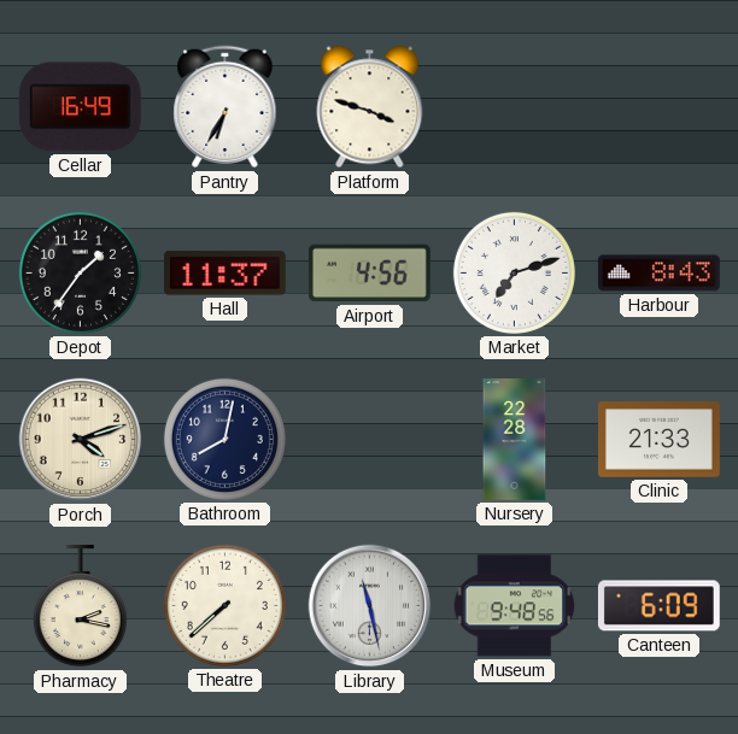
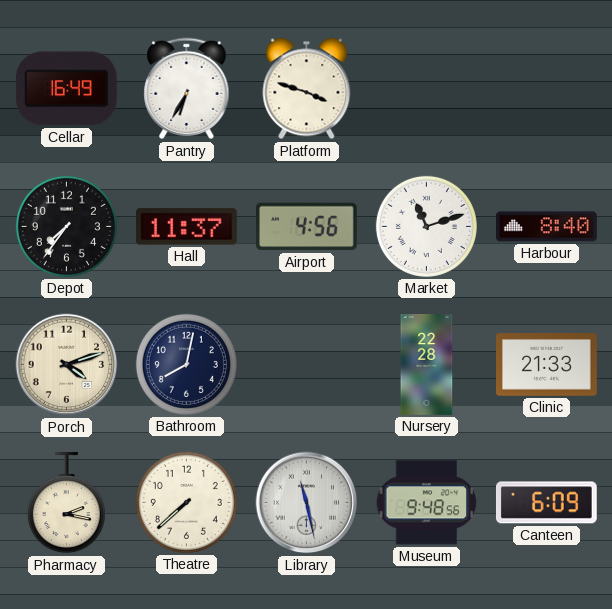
Depot: 1:36 -> 7:36
Market: 7:12 -> 11:12
Harbour: 8:43 -> 8:40
